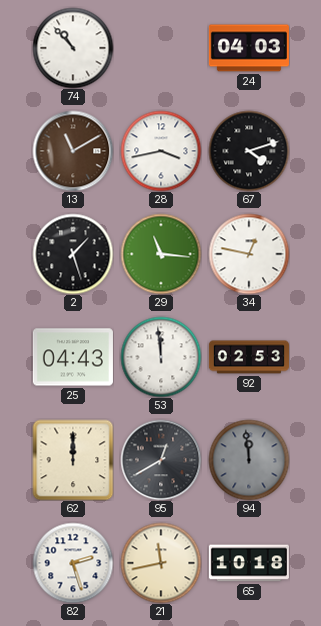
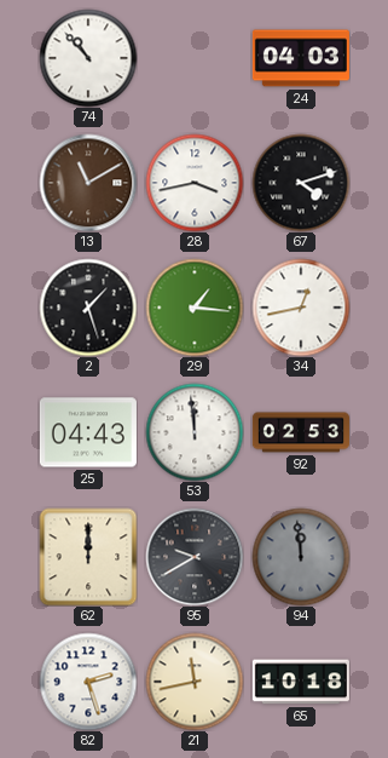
29: 11:16 -> 1:16
34: 12:47 -> 12:43
95: 12:40 -> 9:40
